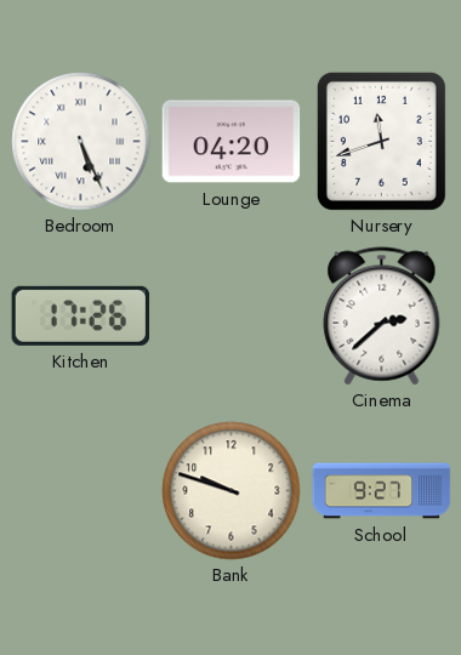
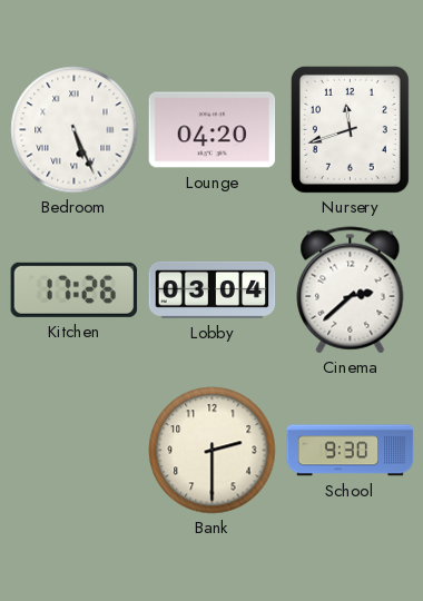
Lobby: none -> 03:04
Bank: 9:48 -> 2:30
School: 9:27 -> 9:30
